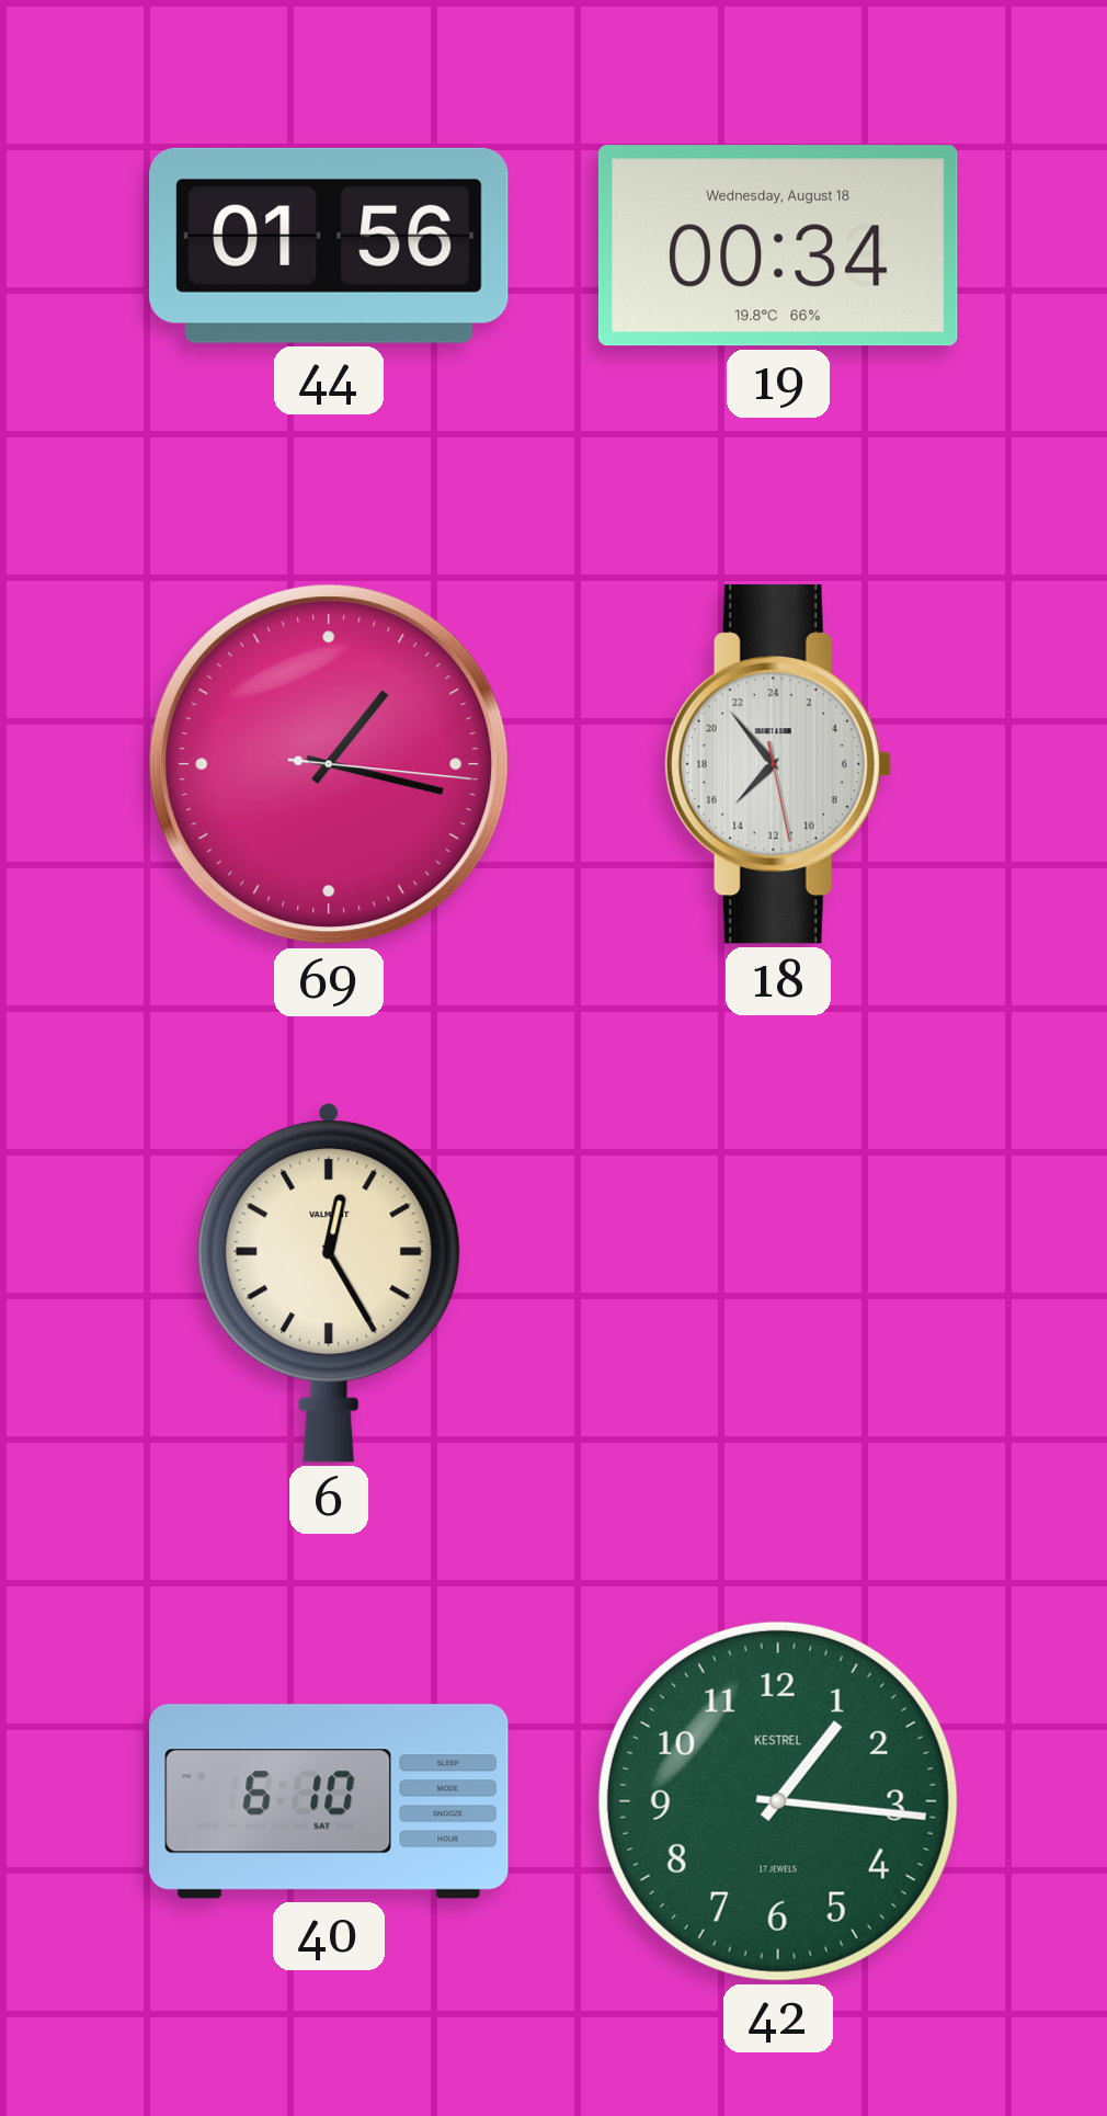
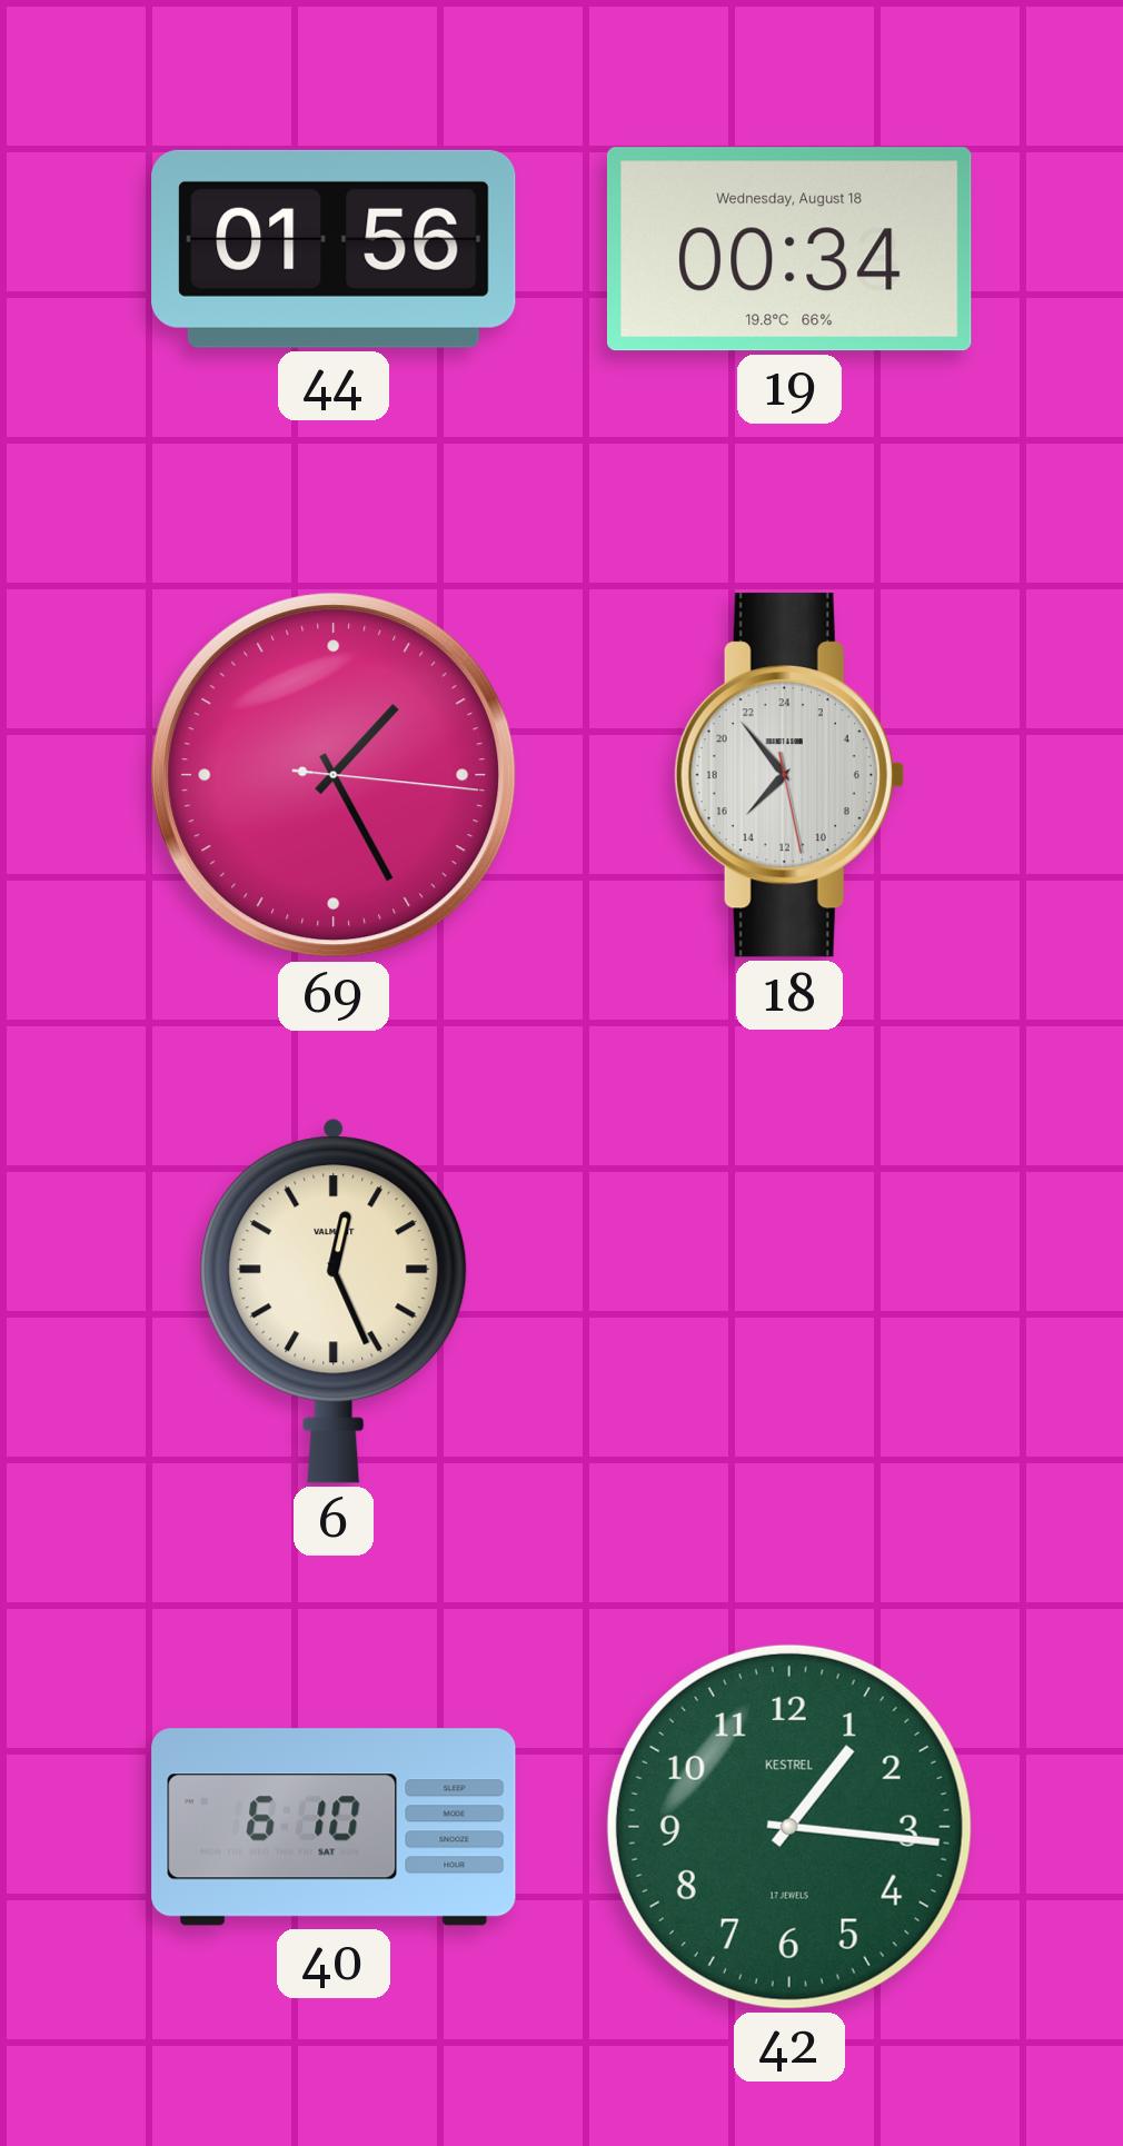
69: 1:17 -> 1:25
6: 12:25 -> 12:26
